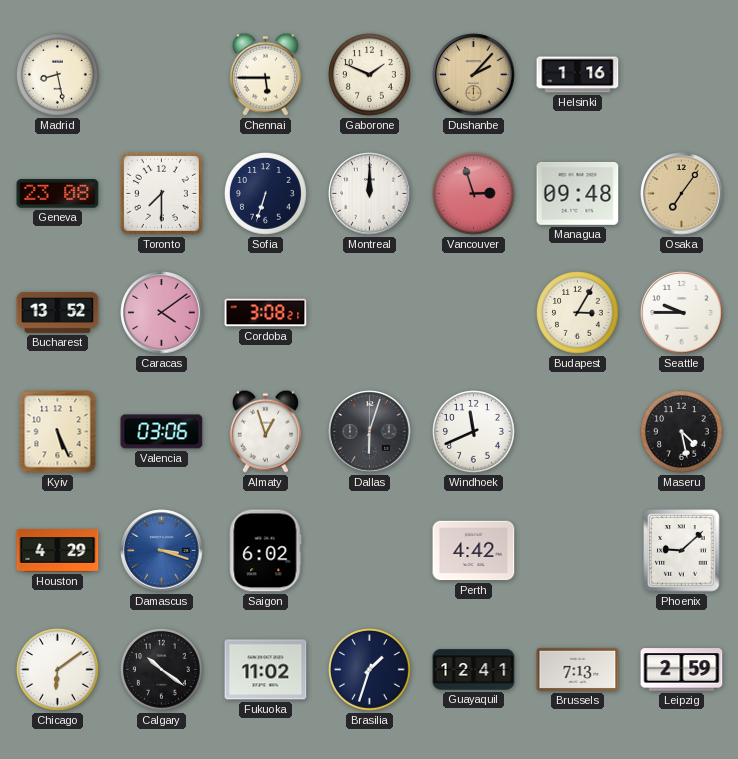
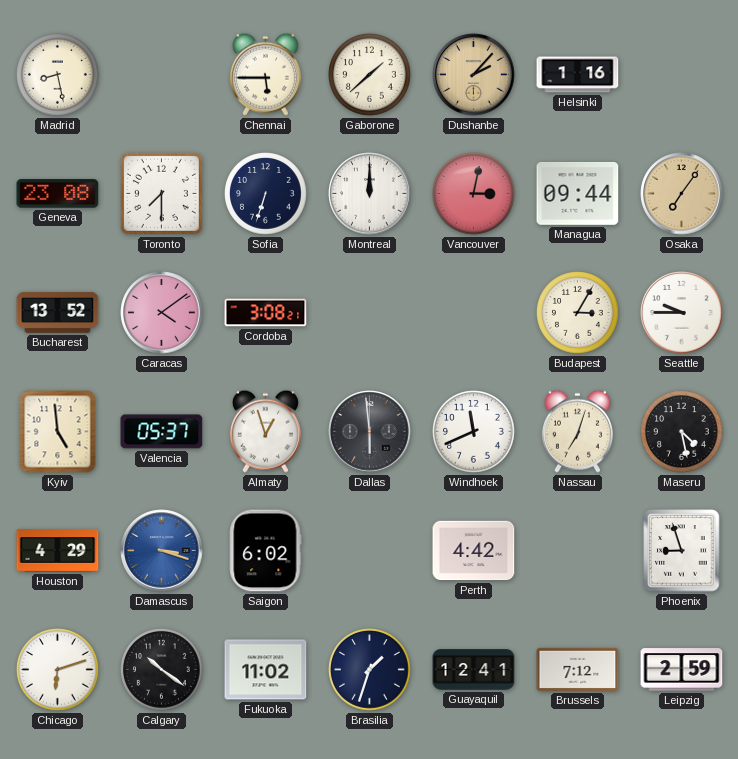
Gaborone: 1:49 -> 1:38
Vancouver: 2:57 -> 3:02
Managua: 09:48 -> 09:44
Kyiv: 5:26 -> 4:59
Valencia: 03:06 -> 05:37
Dallas: 6:03 -> 5:59
Nassau: none -> 7:03
Phoenix: 9:08 -> 8:57
Chicago: 6:09 -> 6:12
Brussels: 7:13 -> 7:12
